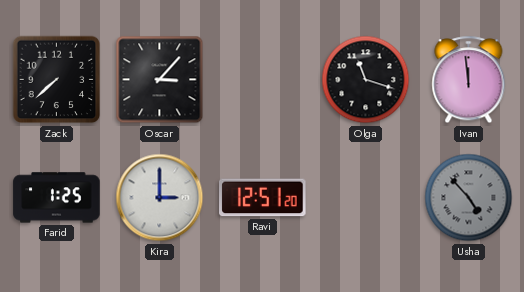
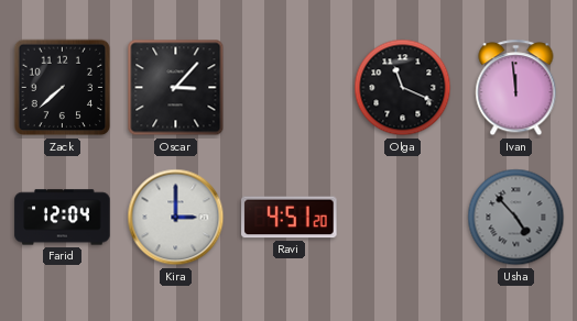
Olga: 11:18 -> 11:19
Farid: 1:25 -> 12:04
Ravi: 12:51 -> 4:51
